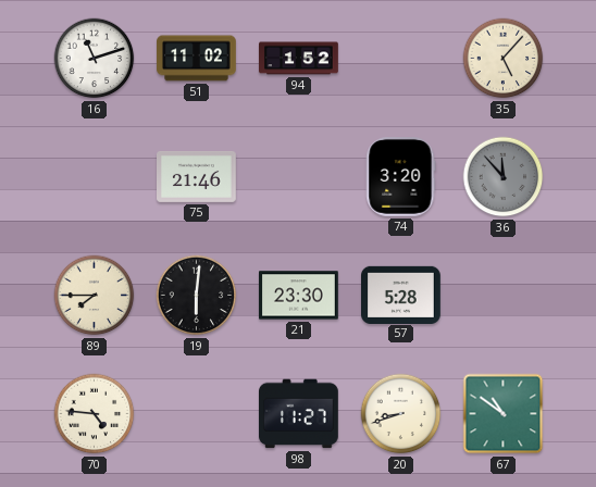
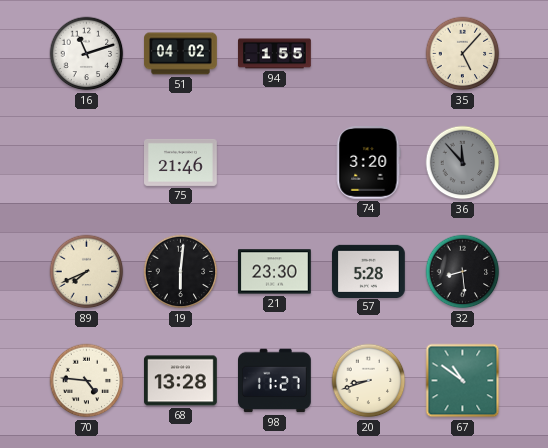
51: 11:02 -> 04:02
94: 1:52 -> 1:55
89: 7:45 -> 7:41
32: none -> 8:29
68: none -> 13:28
